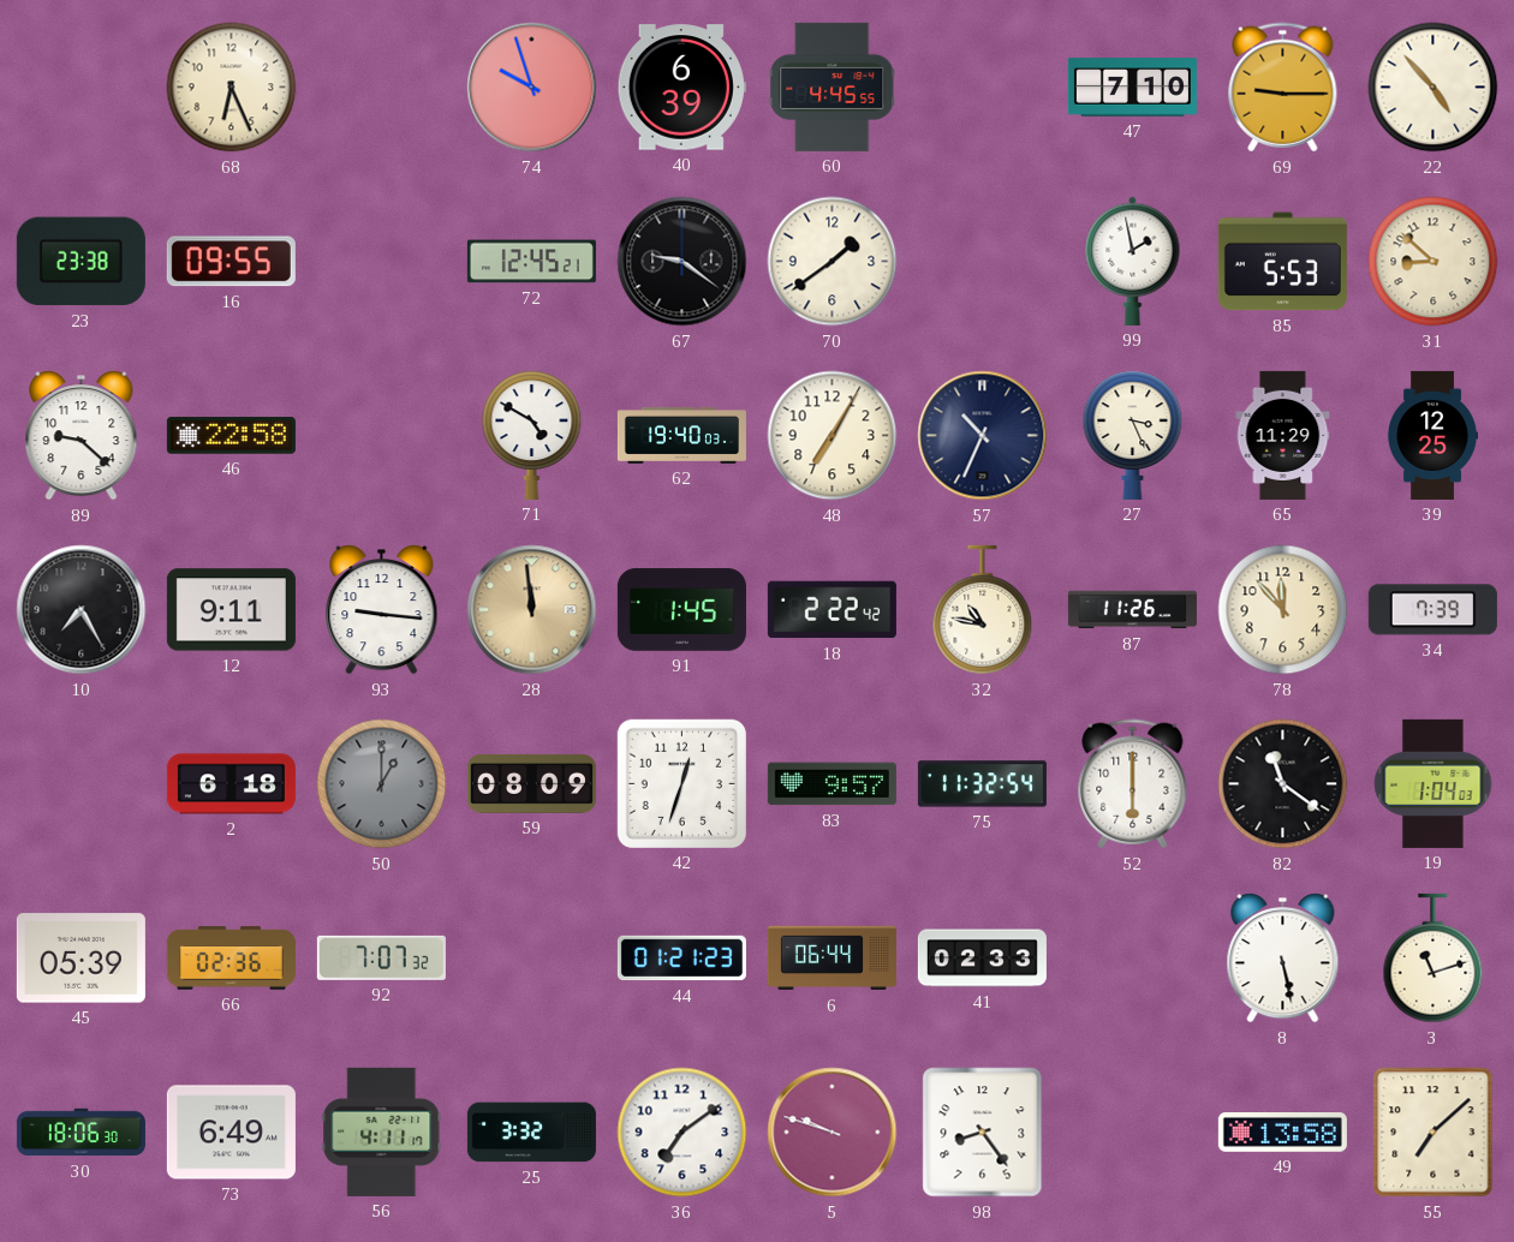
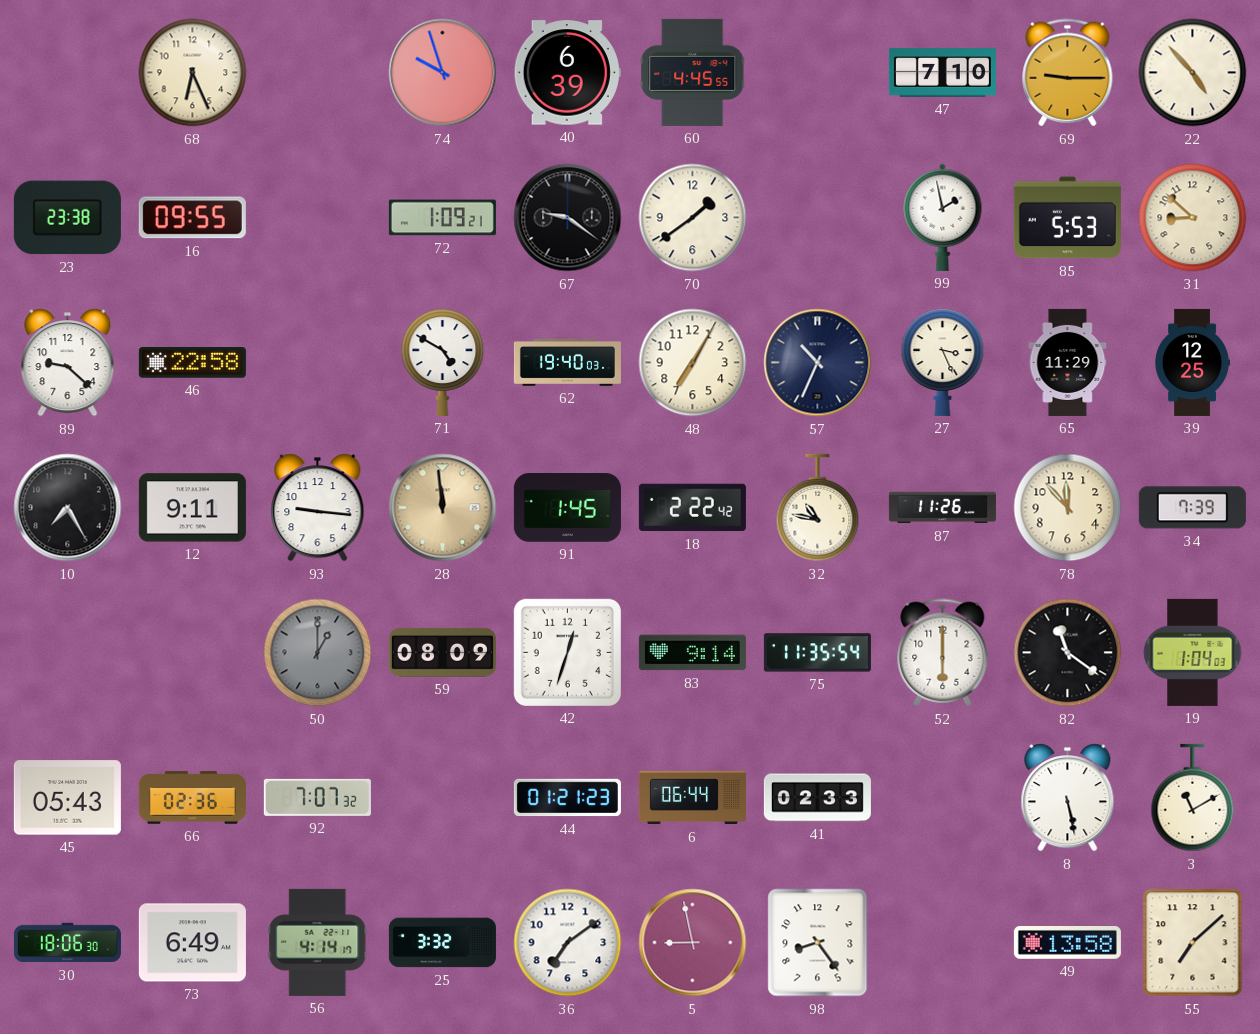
72: 12:45 -> 1:09
2: 6:18 -> none
83: 9:57 -> 9:14
75: 11:32 -> 11:35
45: 05:39 -> 05:43
3: 11:12 -> 11:10
56: 4:11 -> 4:14
5: 9:48 -> 8:58
